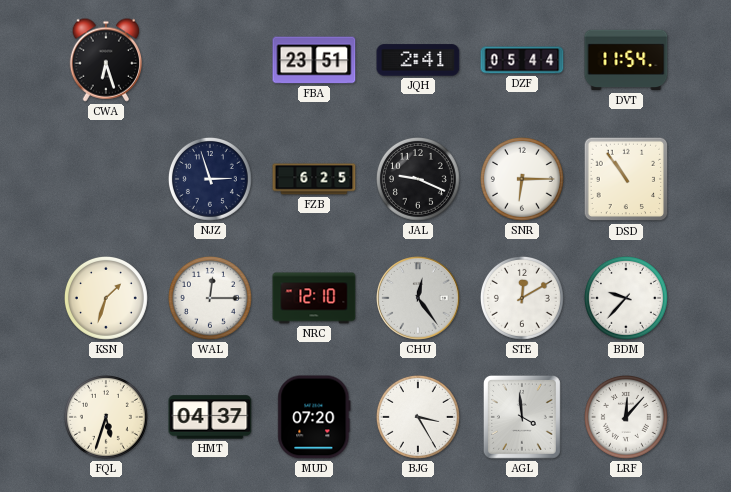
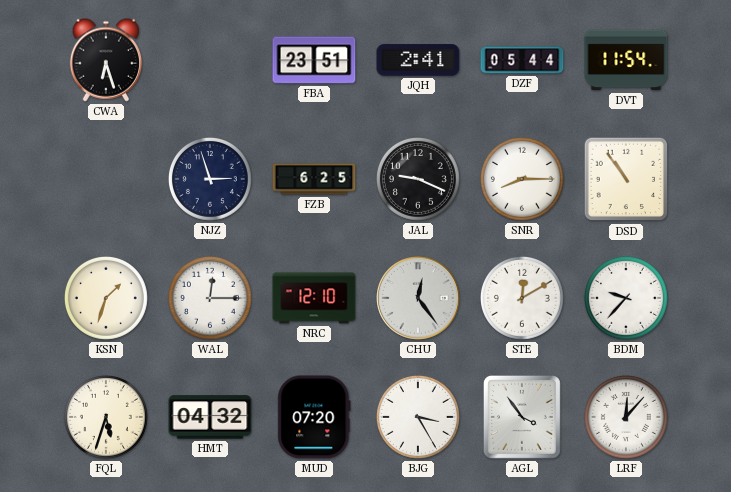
SNR: 6:15 -> 8:15
HMT: 04:37 -> 04:32
AGL: 3:59 -> 3:54
